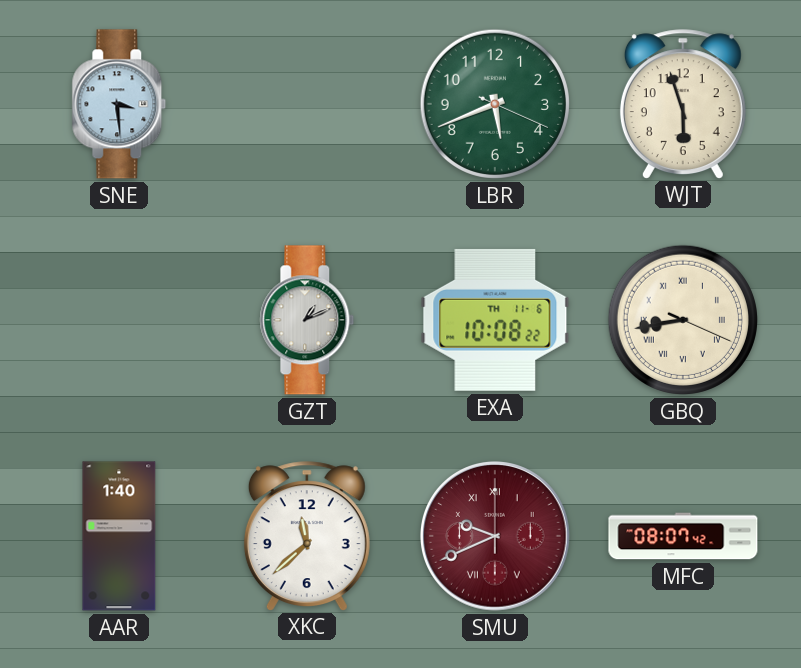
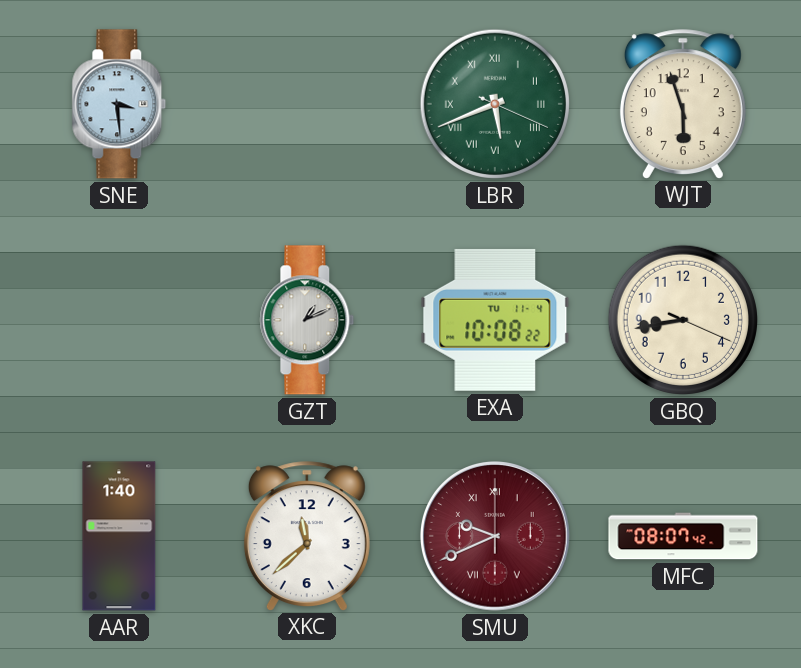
LBR numerals: Arabic -> Roman
EXA date: TH 11-6 -> TU 11-4
GBQ numerals: Roman -> Arabic
